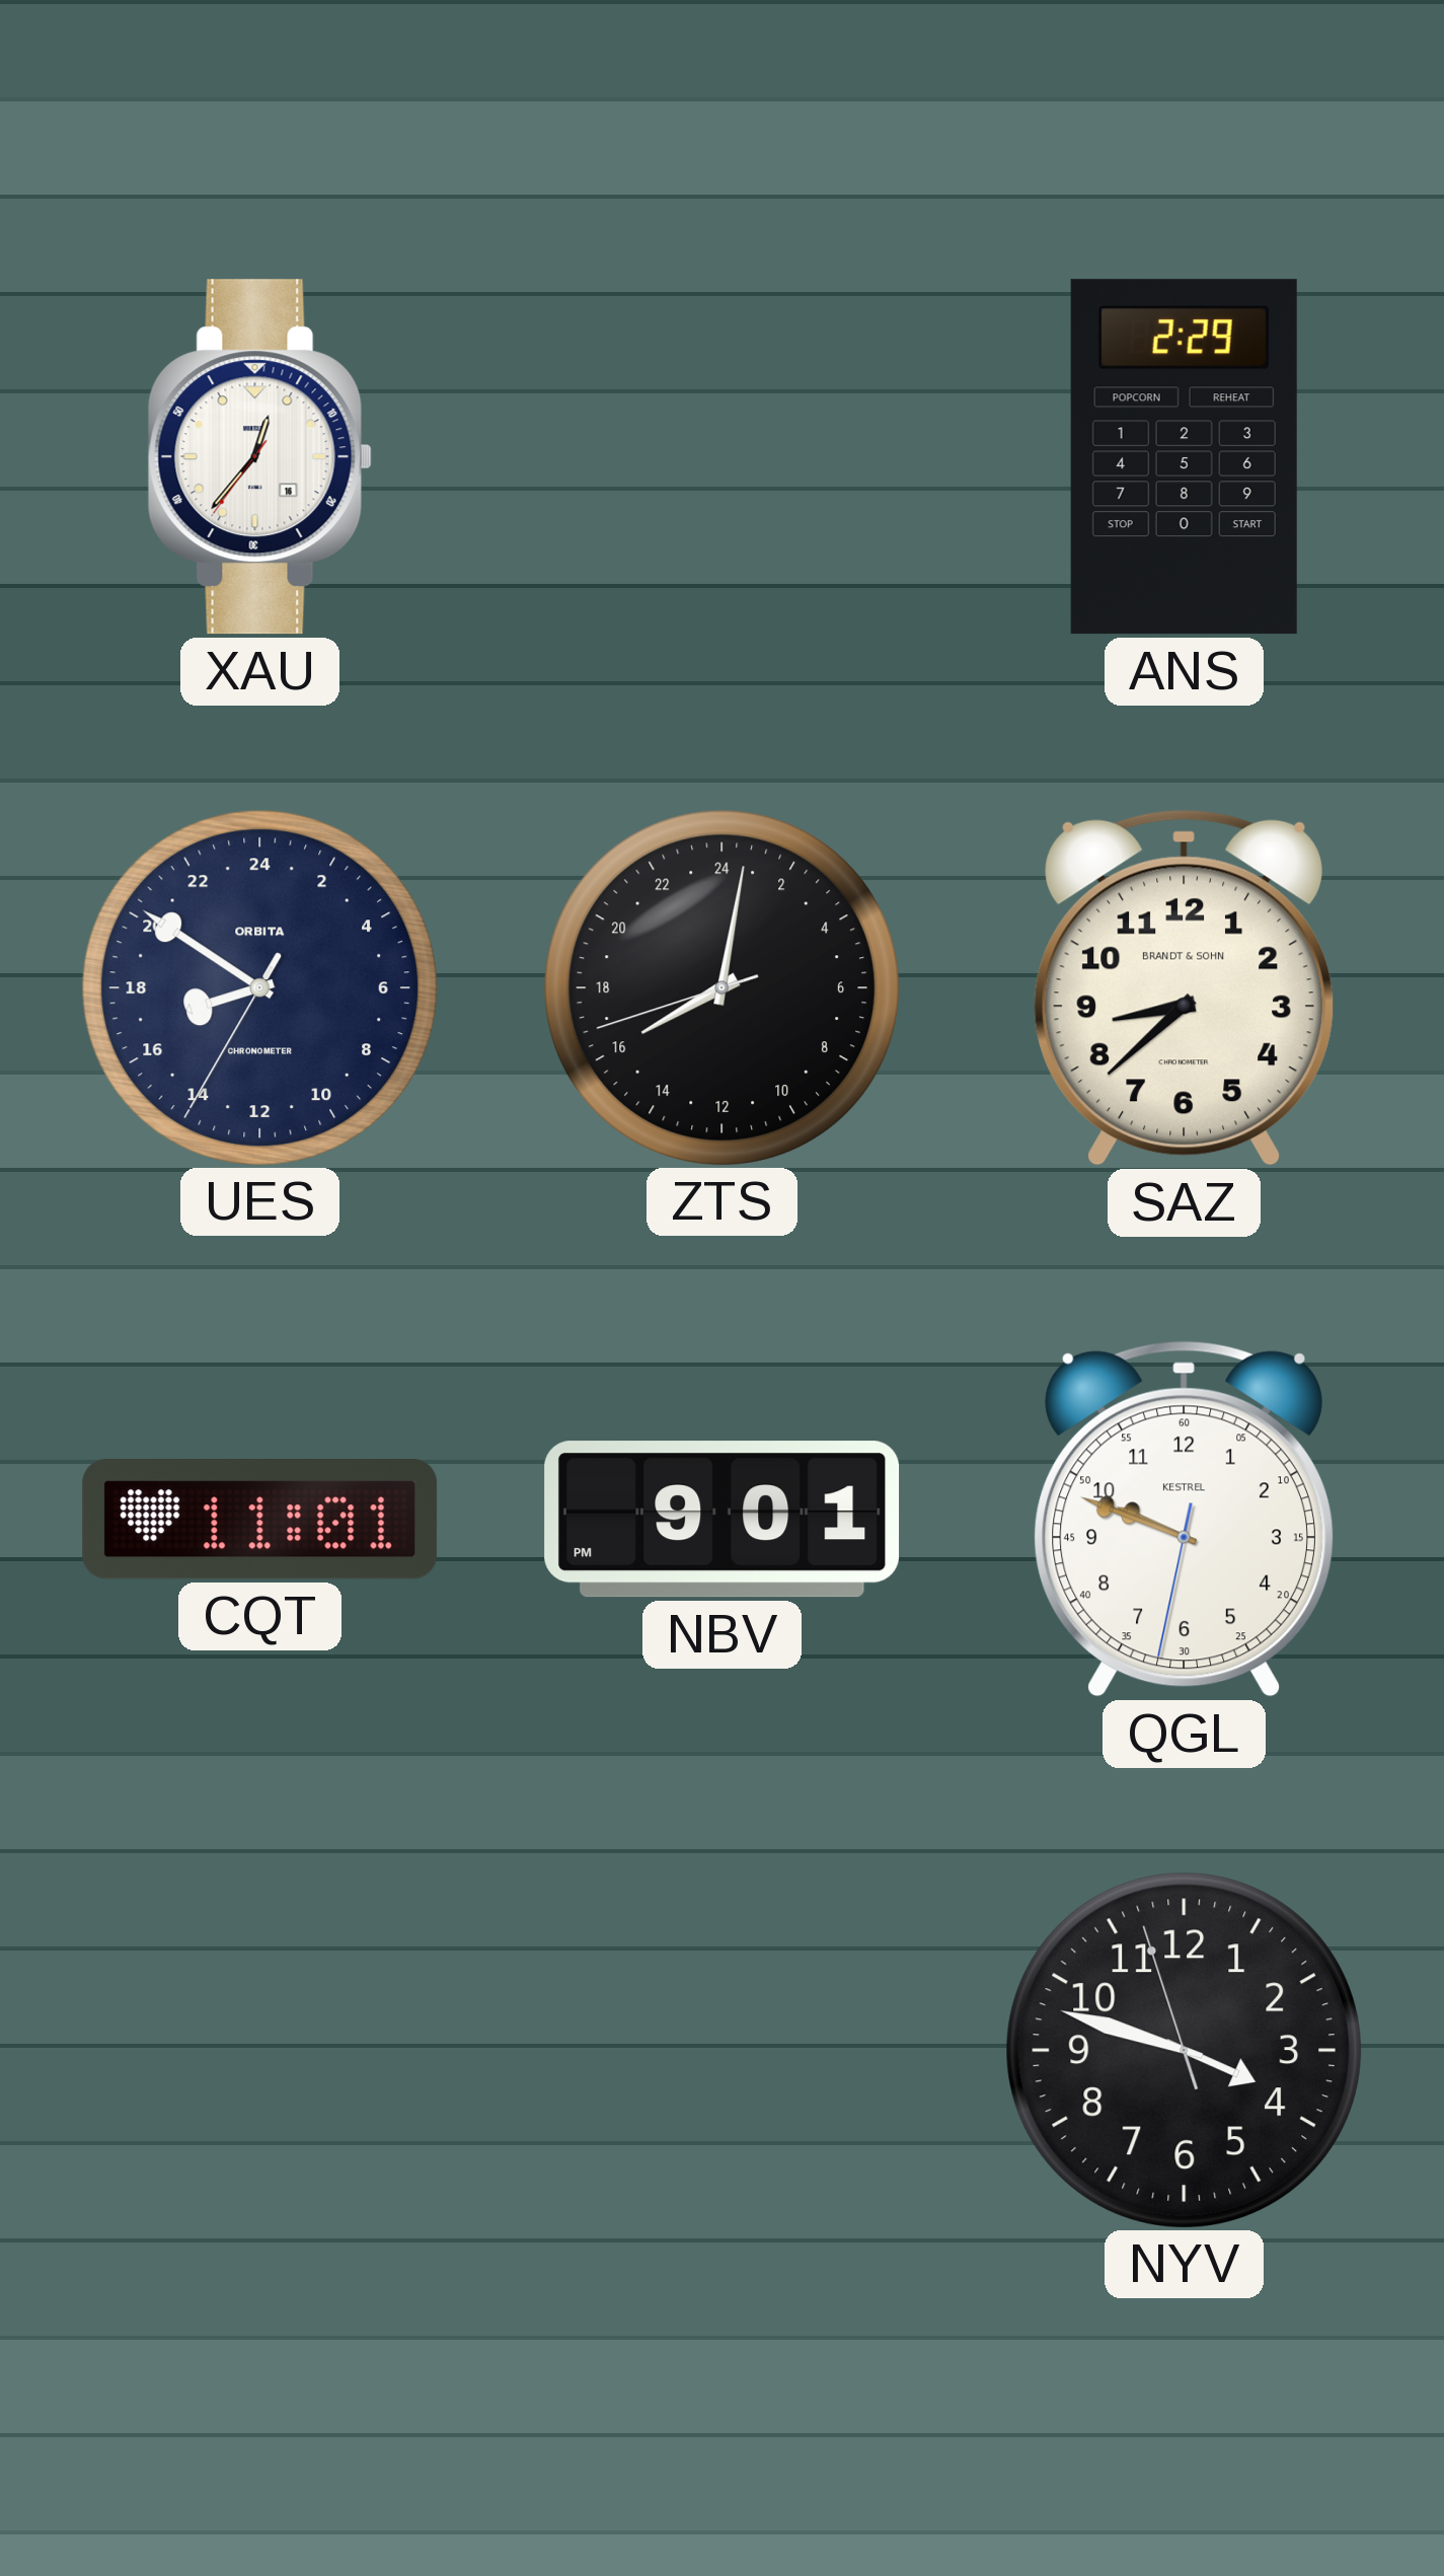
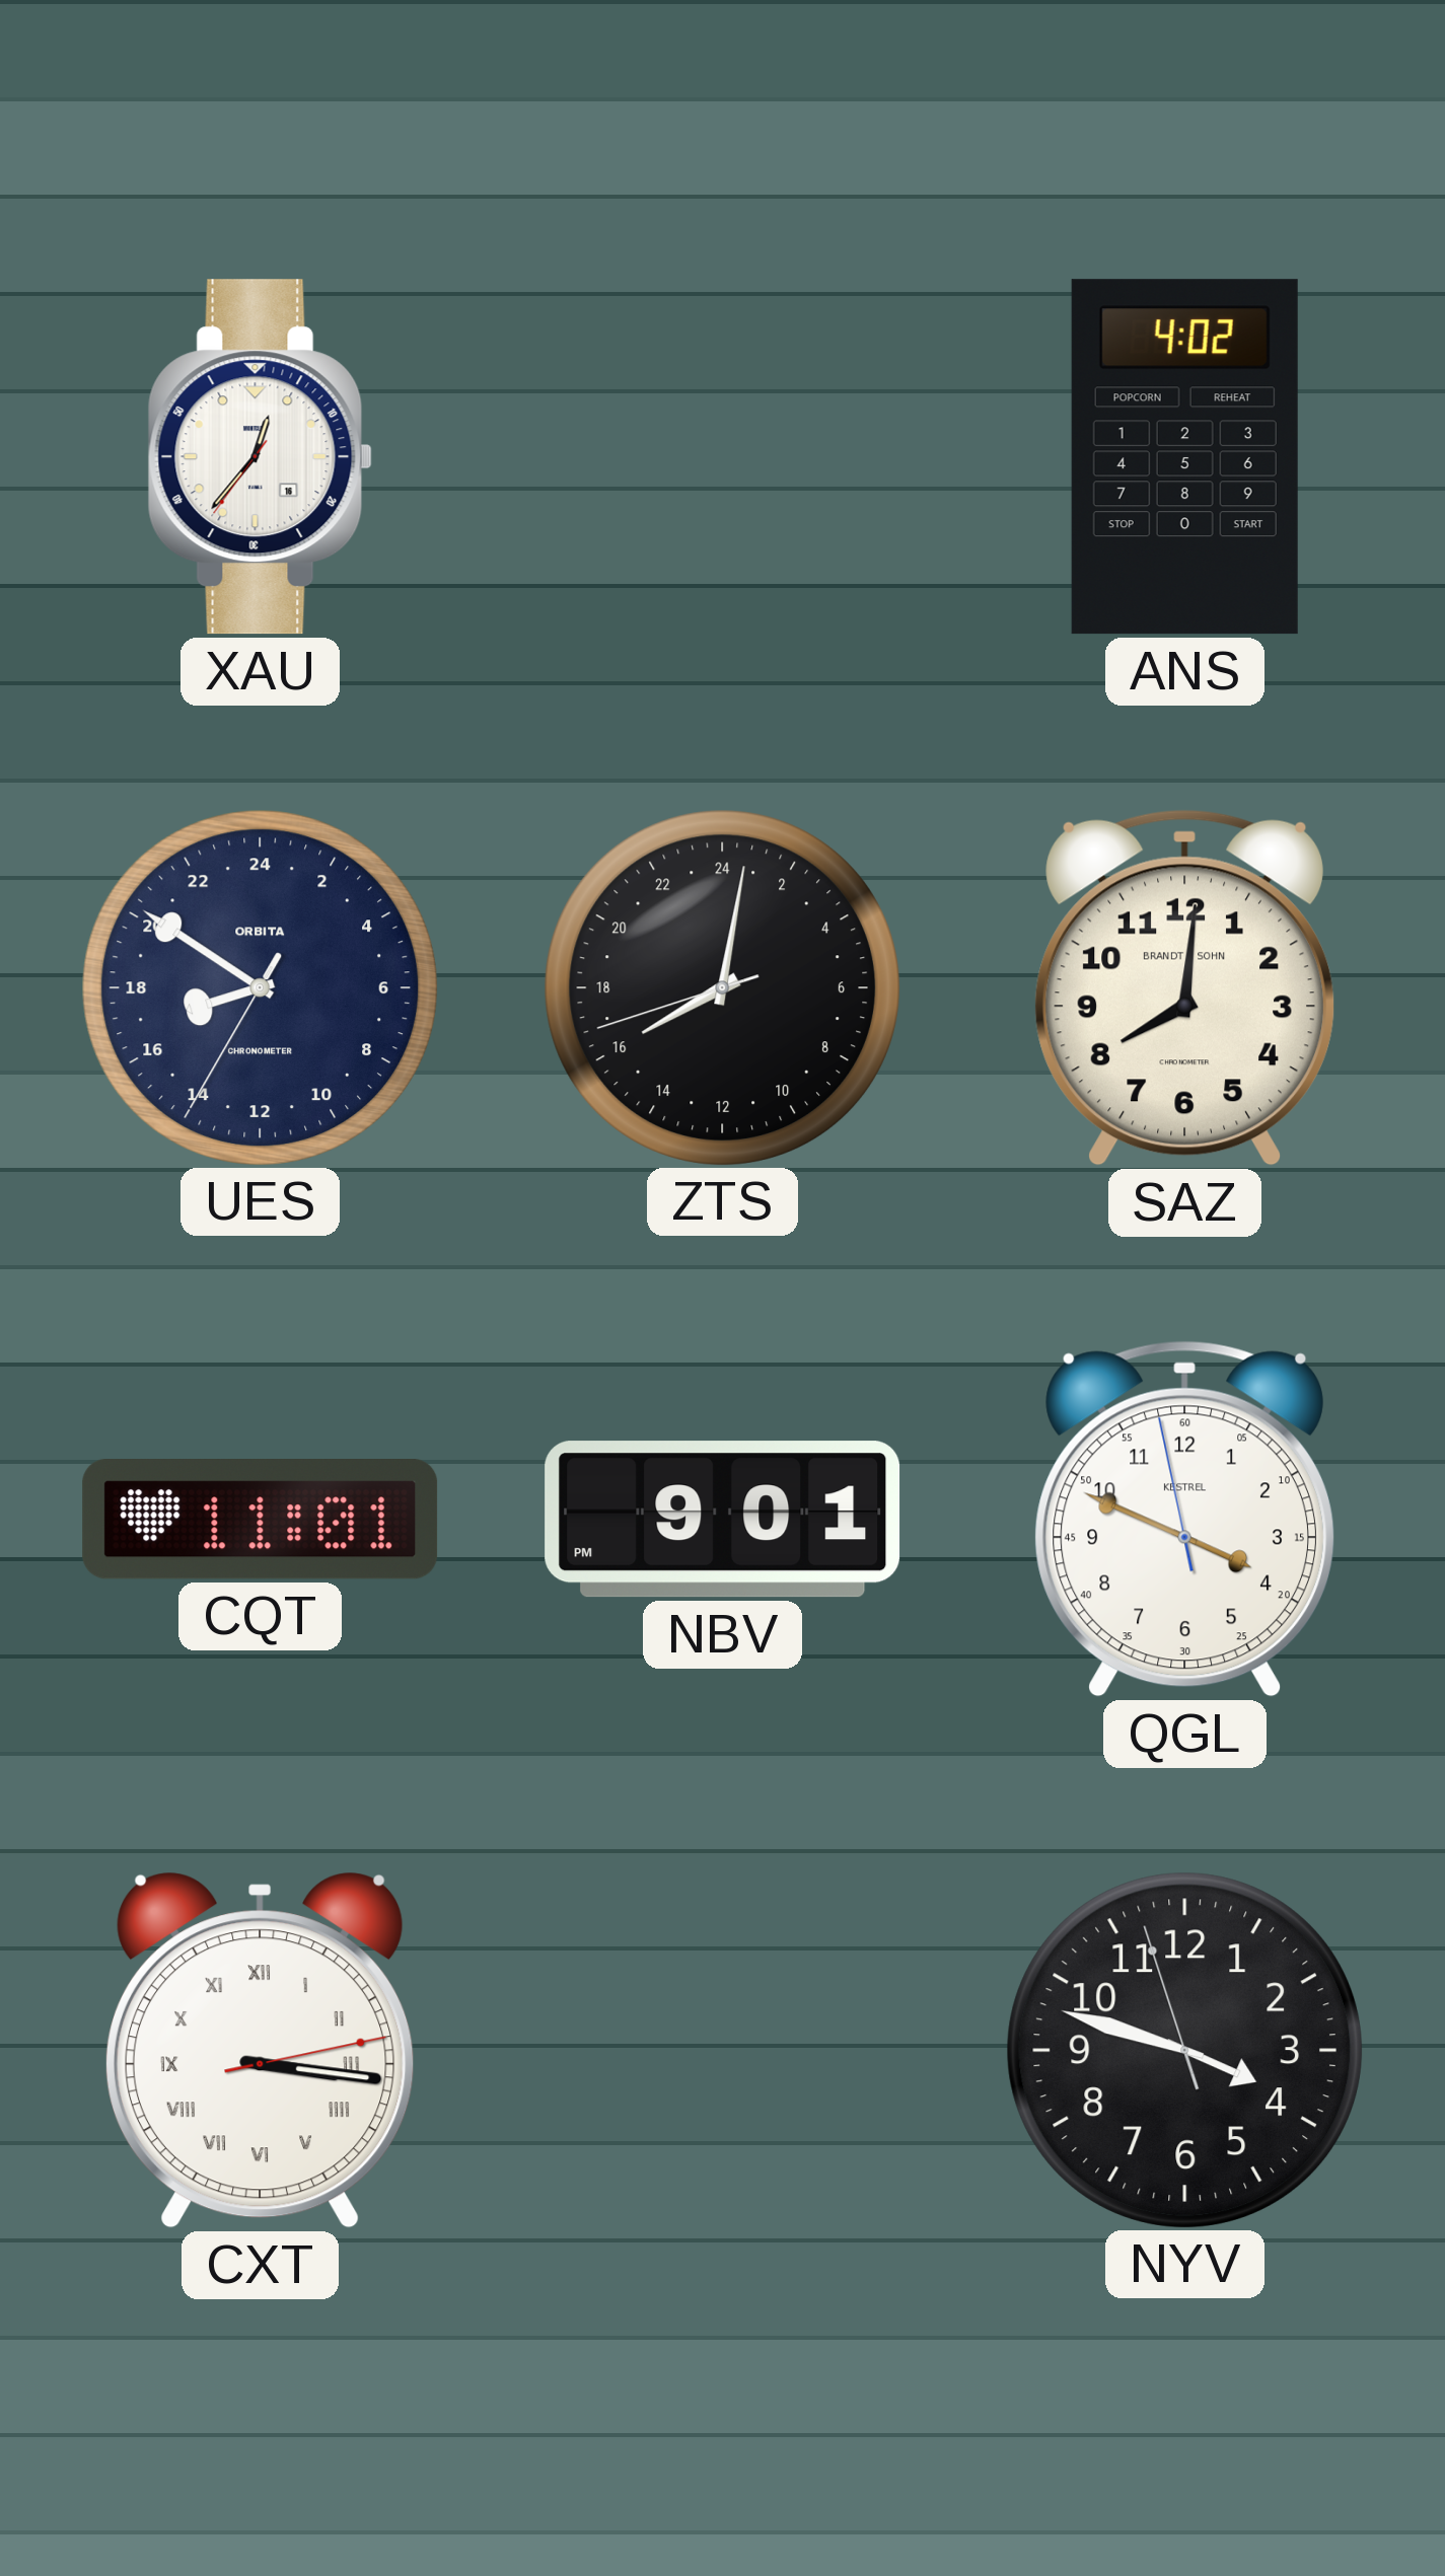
ANS: 2:29 -> 4:02
SAZ: 8:38 -> 8:01
QGL: 9:48 -> 3:48
CXT: none -> 3:16
